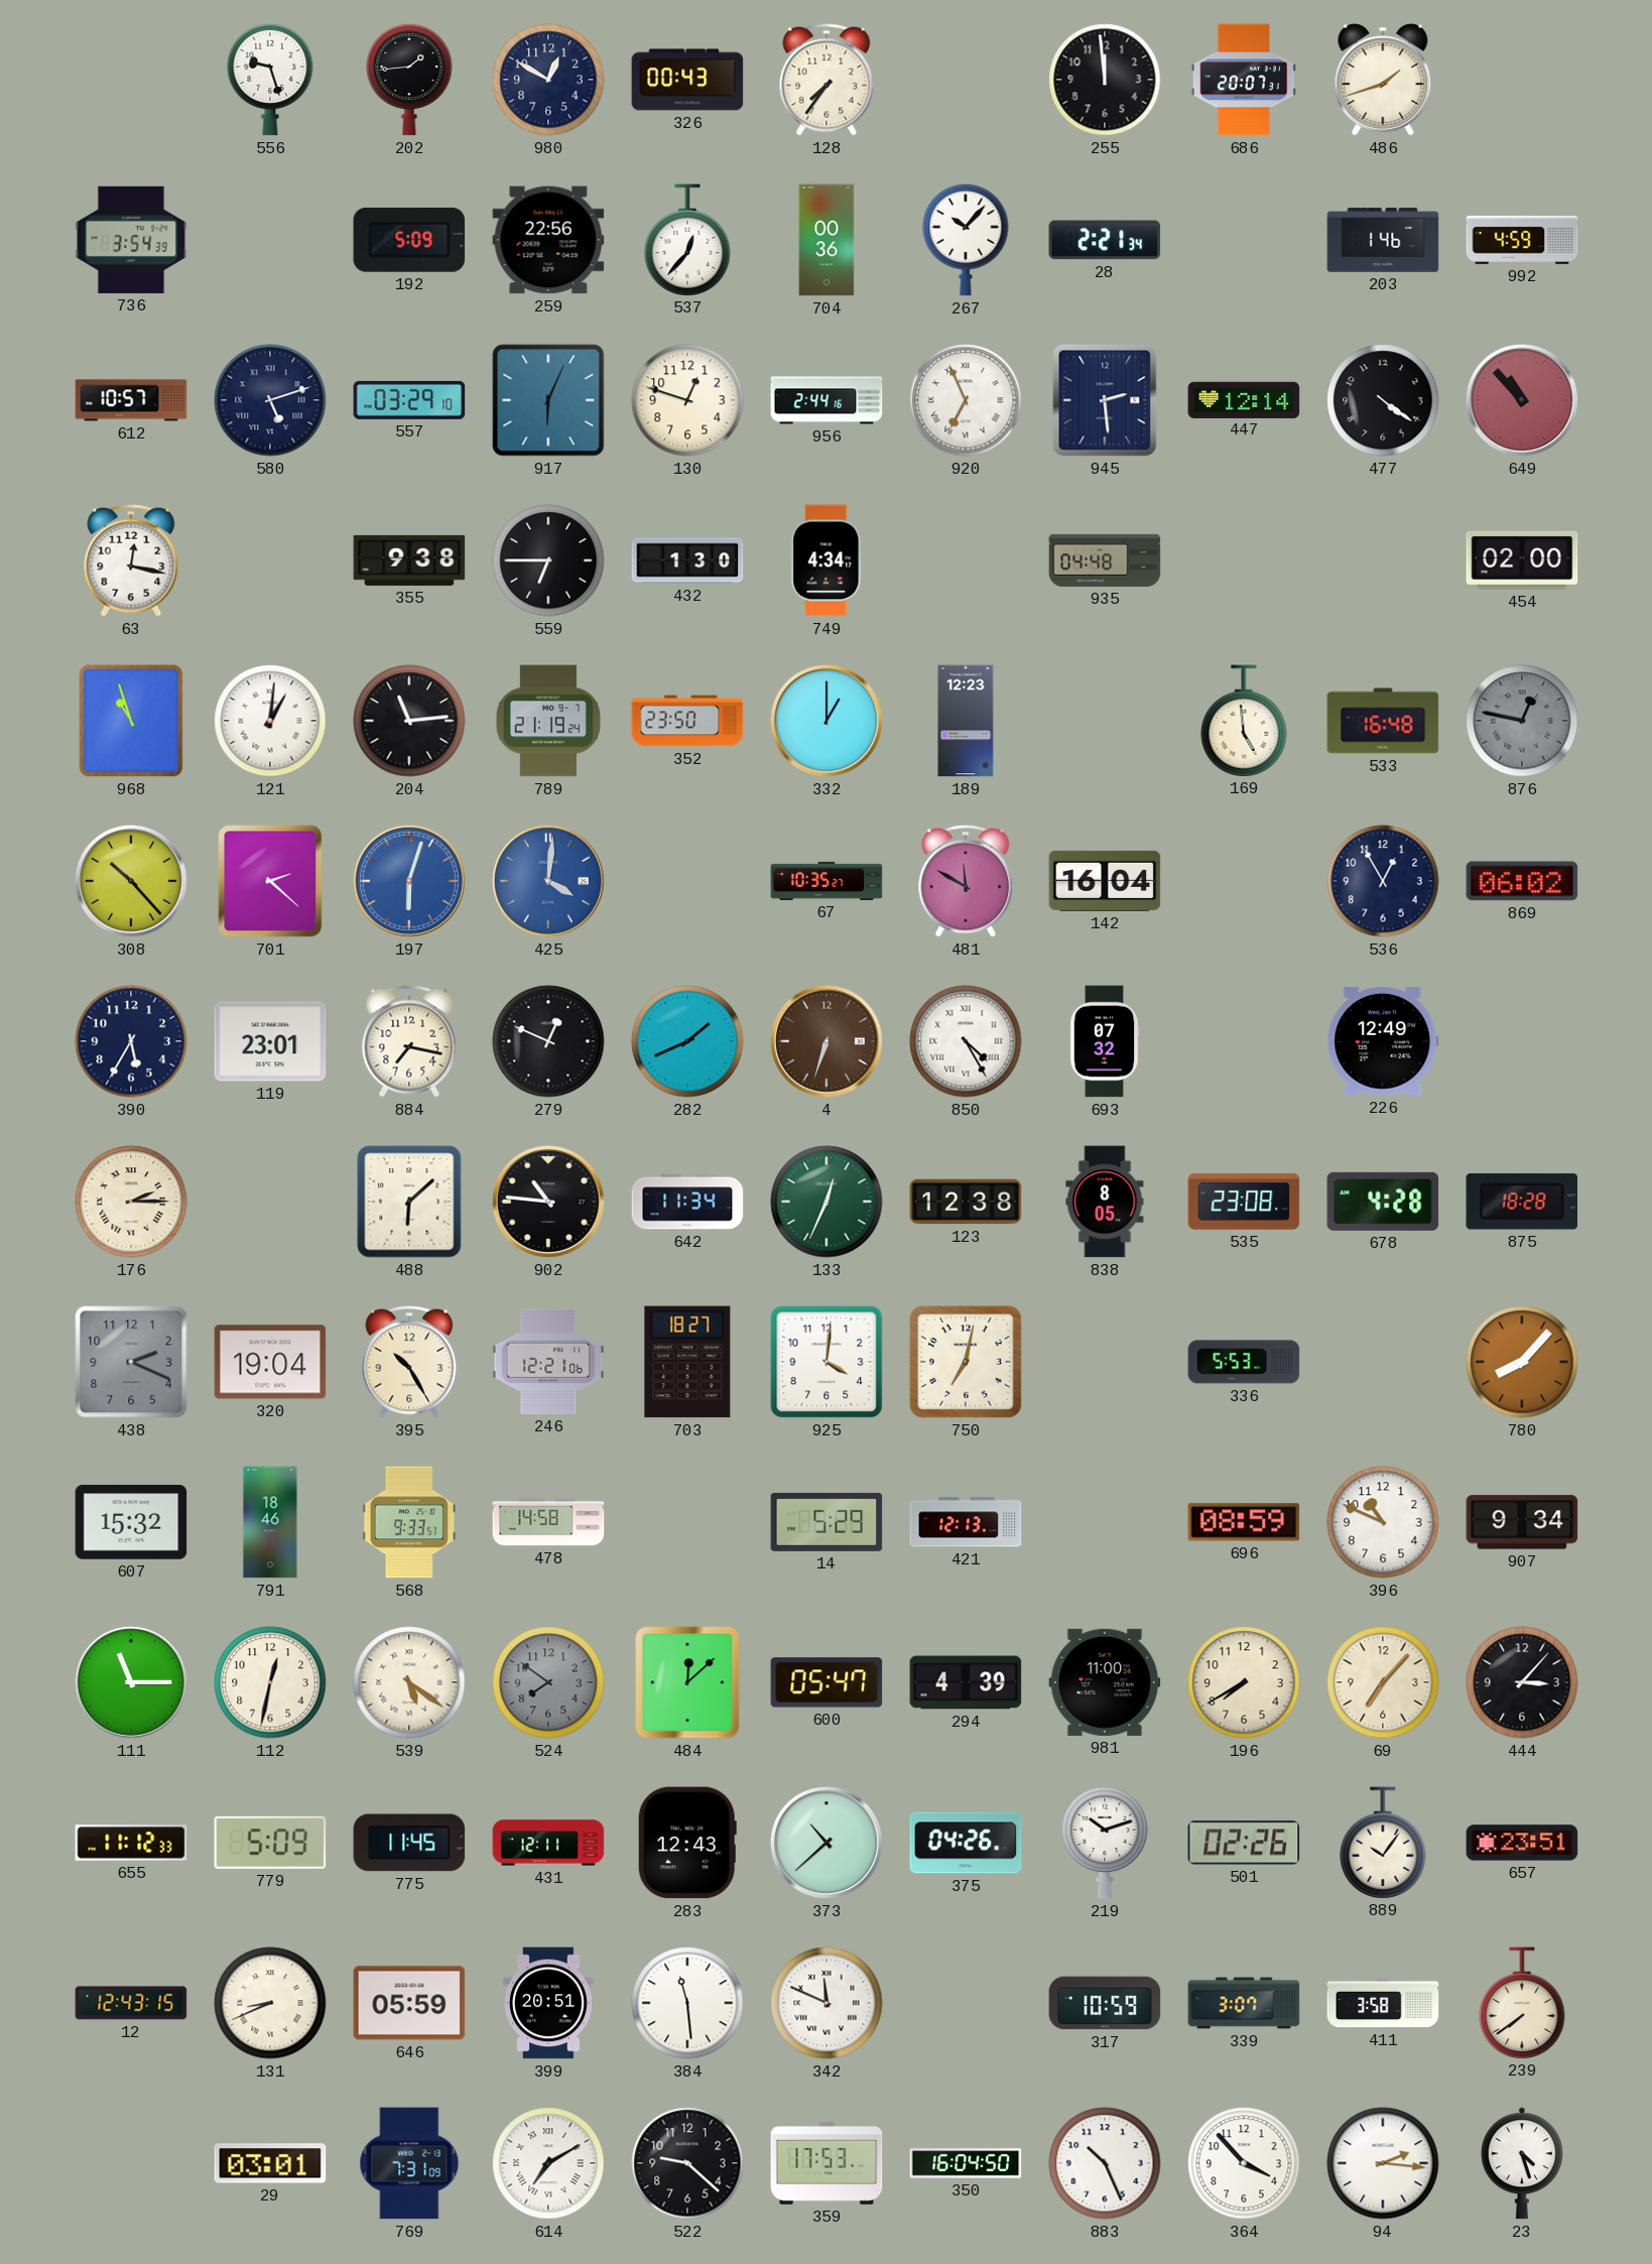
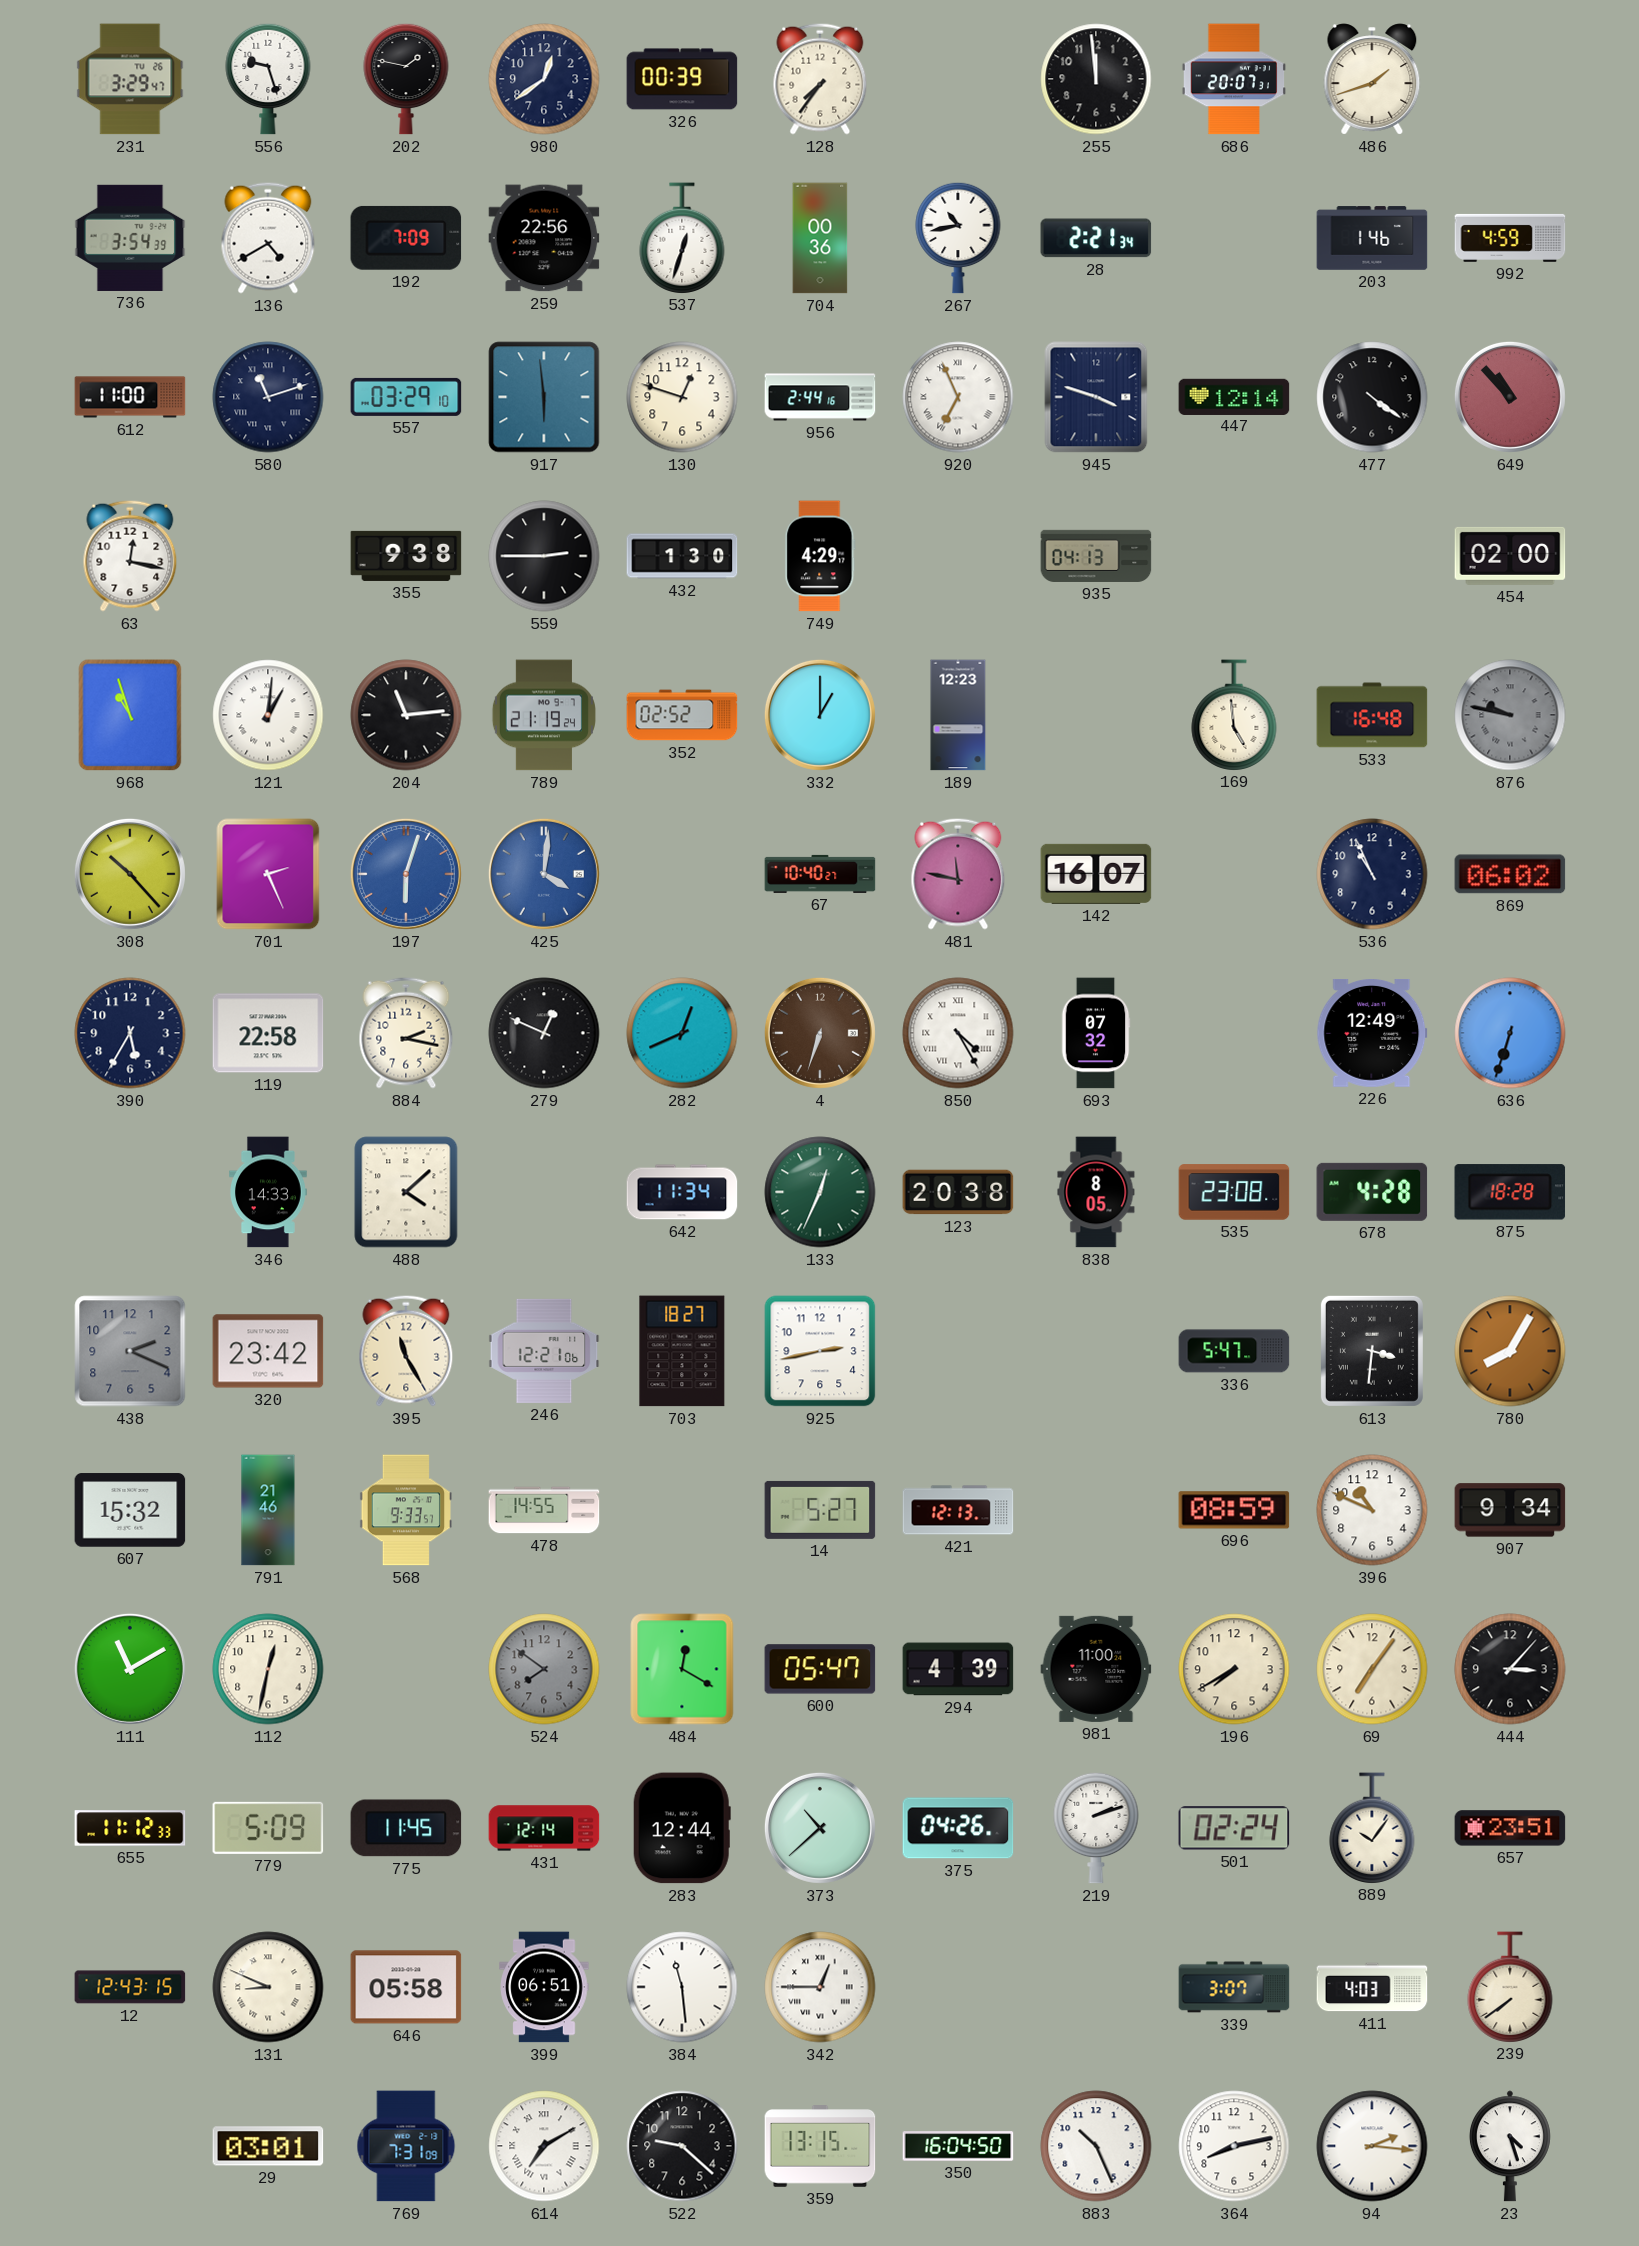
231: none -> 3:29
202: 1:44 -> 1:47
980: 12:50 -> 12:39
326: 00:43 -> 00:39
136: none -> 4:40
192: 5:09 -> 7:09
537: 12:37 -> 12:33
267: 10:07 -> 10:43
612: 10:57 -> 11:00
580: 5:12 -> 11:12
917: 6:04 -> 5:59
945: 2:29 -> 3:48
559: 6:45 -> 2:45
749: 4:34 -> 4:29
935: 04:48 -> 04:13
352: 23:50 -> 02:52
876: 12:47 -> 9:47
701: 2:22 -> 2:26
67: 10:35 -> 10:40
481: 11:50 -> 11:47
142: 16:04 -> 16:07
536: 12:55 -> 10:56
119: 23:01 -> 22:58
884: 7:17 -> 2:17
282: 1:41 -> 12:41
636: none -> 6:33
176: 2:15 -> none
346: none -> 14:33
488: 6:08 -> 4:08
902: 10:46 -> none
123: 12:38 -> 20:38
320: 19:04 -> 23:42
395: 10:25 -> 11:25
925: 4:01 -> 2:43
750: 7:02 -> none
336: 5:53 -> 5:47
613: none -> 3:31
780: 8:07 -> 8:05
791: 18:46 -> 21:46
478: 14:58 -> 14:55
14: 5:29 -> 5:27
111: 11:15 -> 11:10
539: 5:21 -> none
484: 12:08 -> 12:20
69: 7:07 -> 7:06
431: 12:11 -> 12:14
283: 12:43 -> 12:44
219: 10:12 -> 2:12
501: 02:26 -> 02:24
131: 8:41 -> 8:49
646: 05:59 -> 05:58
399: 20:51 -> 06:51
342: 11:49 -> 12:45
317: 10:59 -> none
411: 3:58 -> 4:03
359: 17:53 -> 13:15
364: 3:53 -> 8:13
